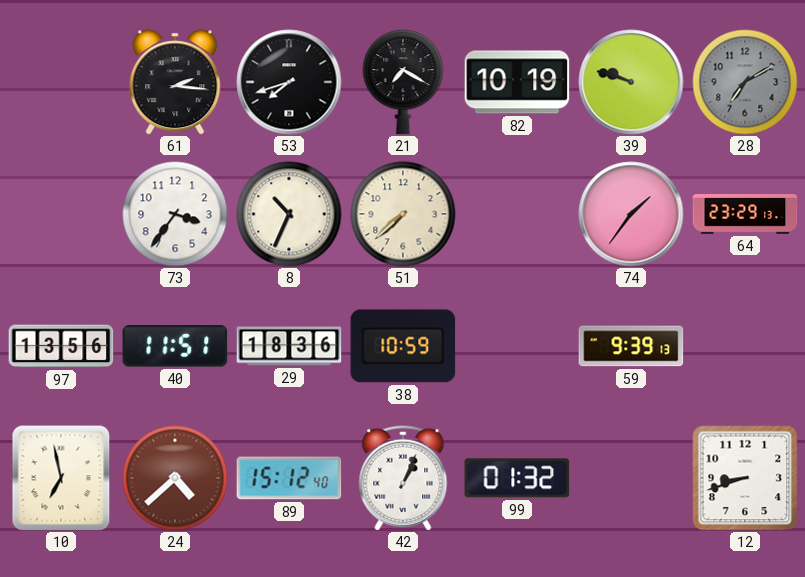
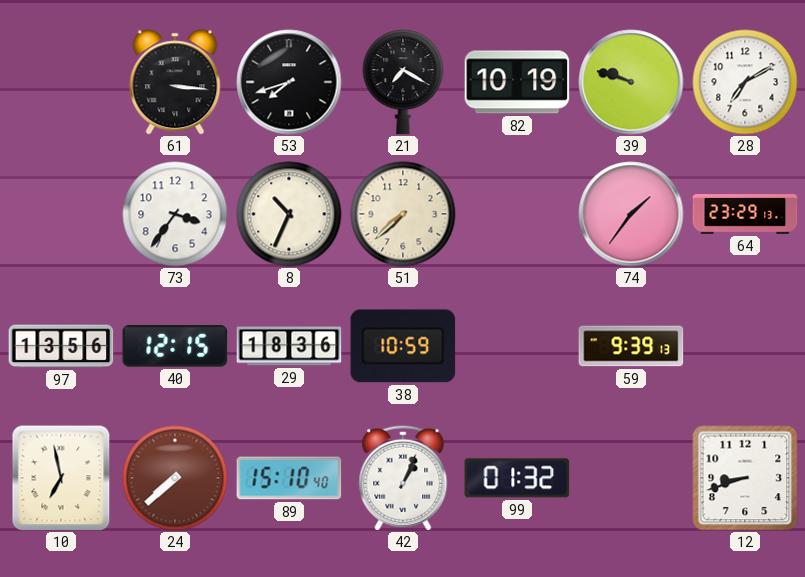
61: 2:16 -> 3:16
28 dial: grey -> white
40: 11:51 -> 12:15
24: 4:38 -> 7:38
89: 15:12 -> 15:10
